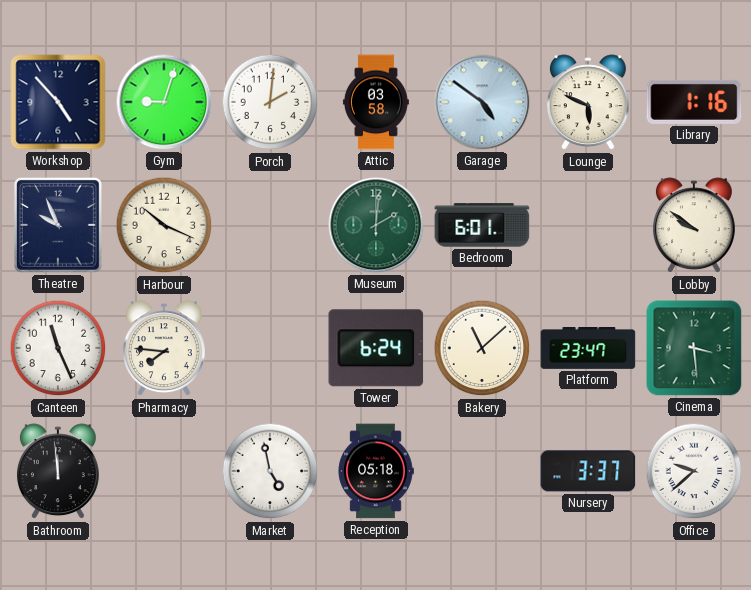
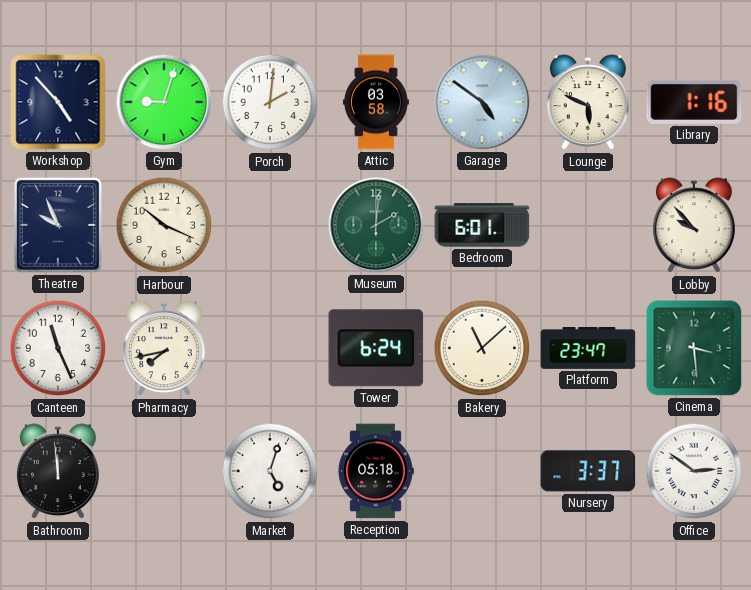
Lobby: 9:51 -> 9:53
Pharmacy: 7:46 -> 7:43
Market: 4:58 -> 5:03
Office: 9:38 -> 2:51
